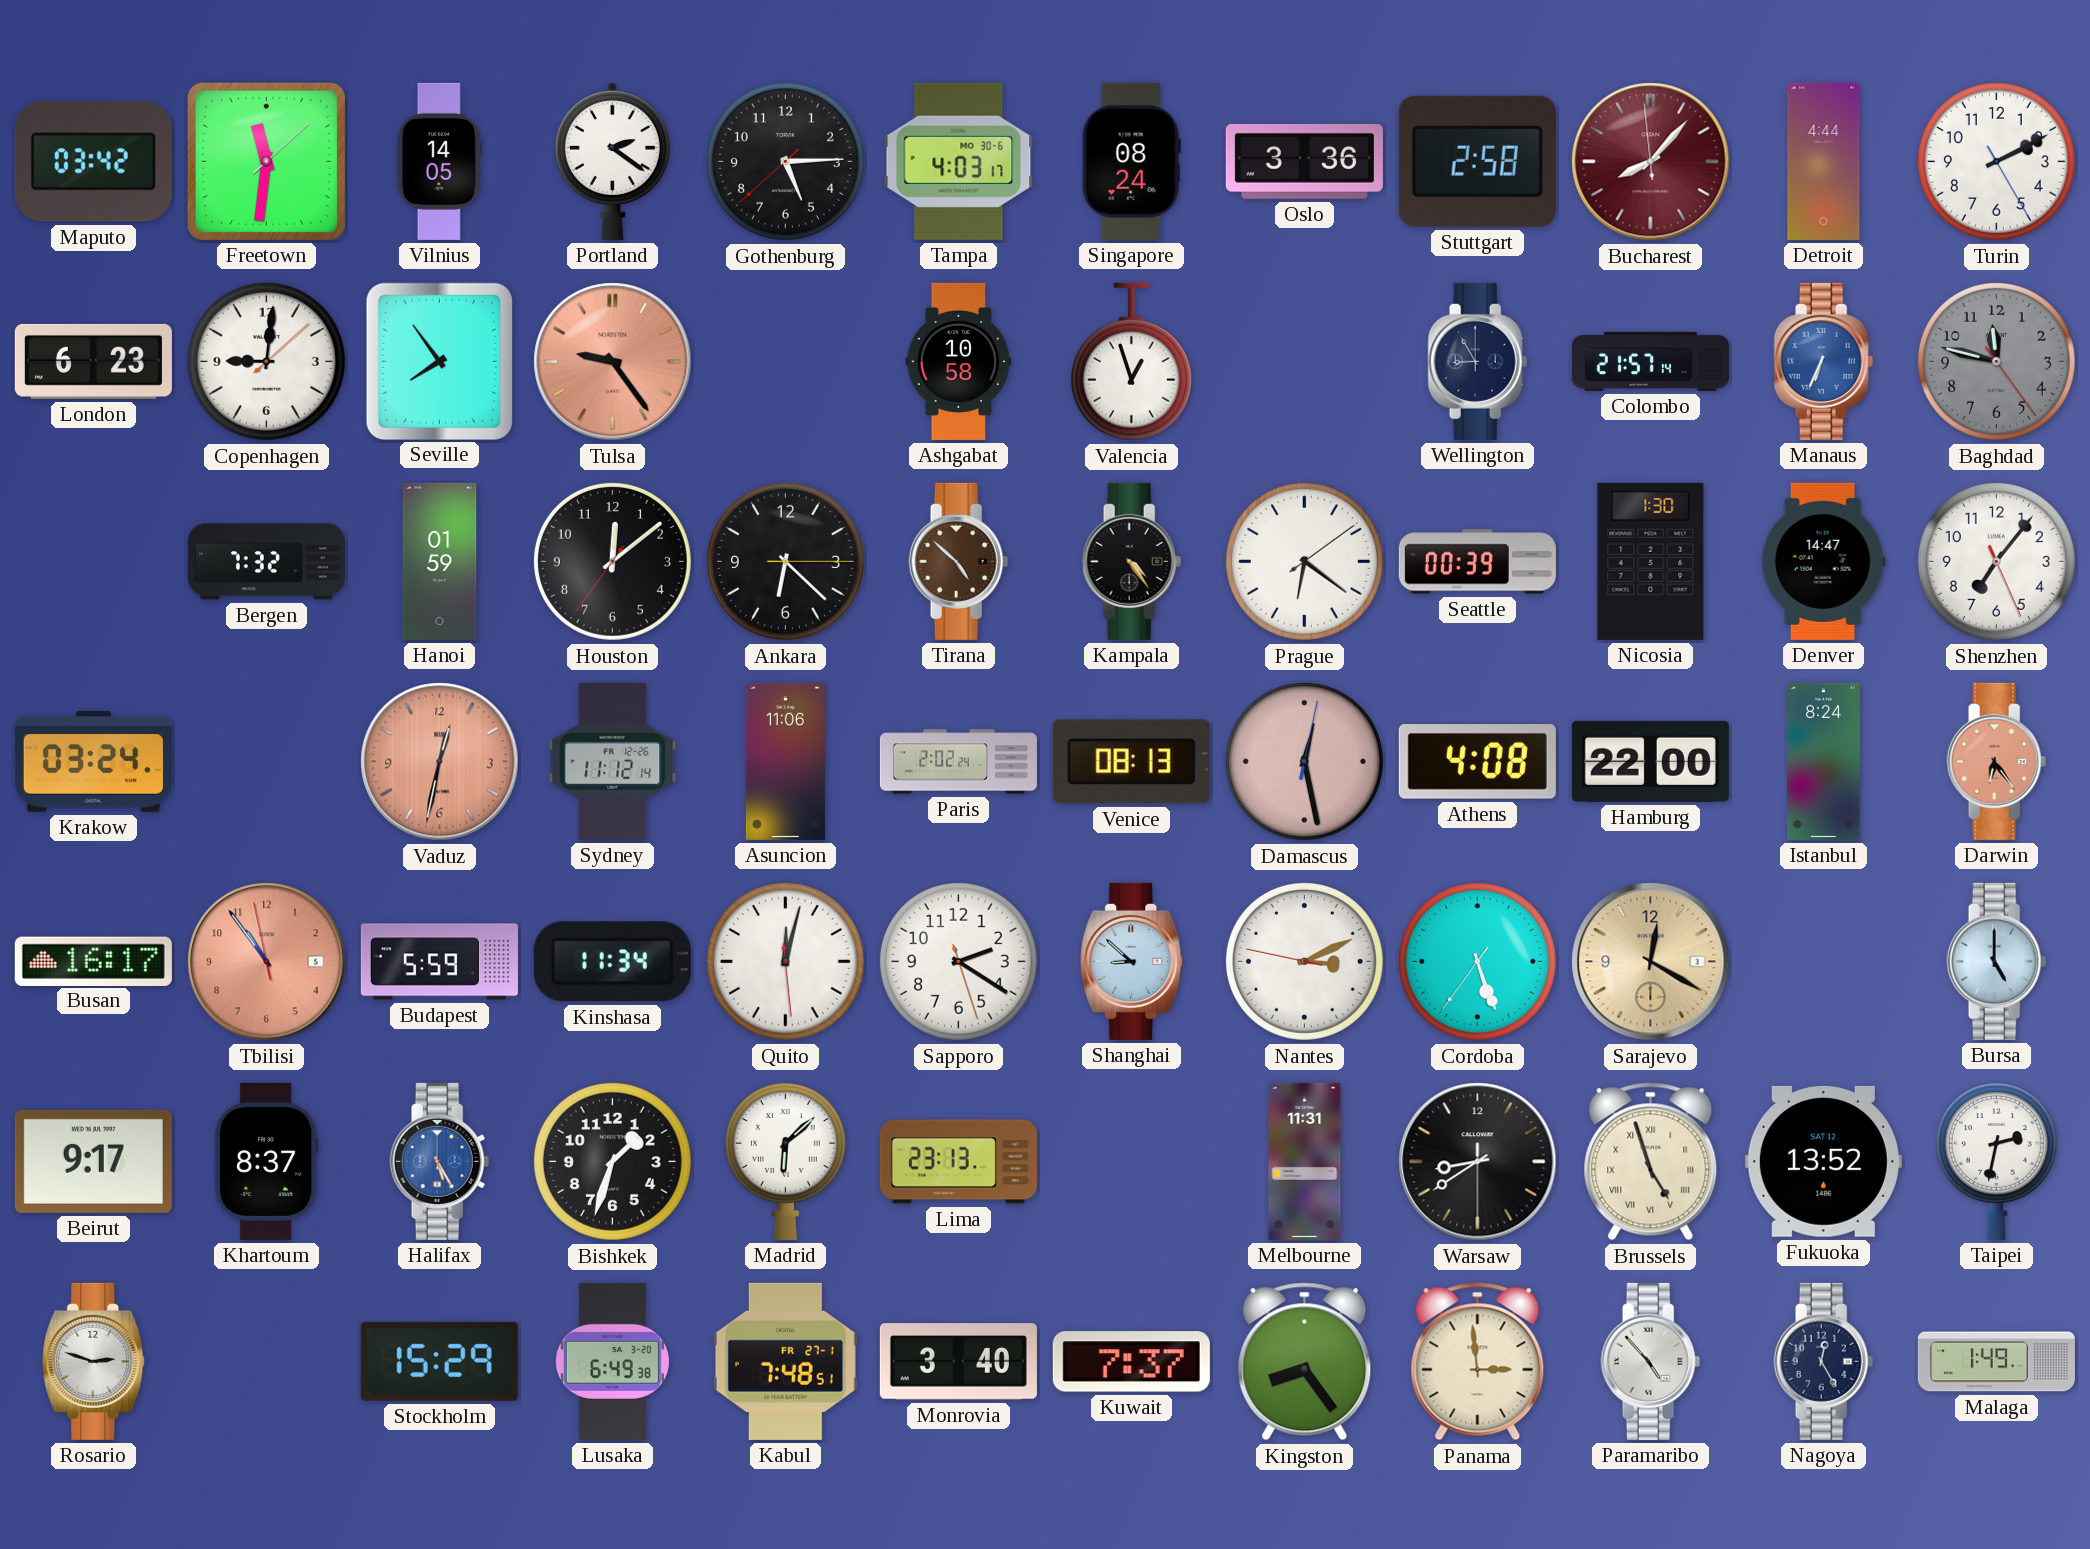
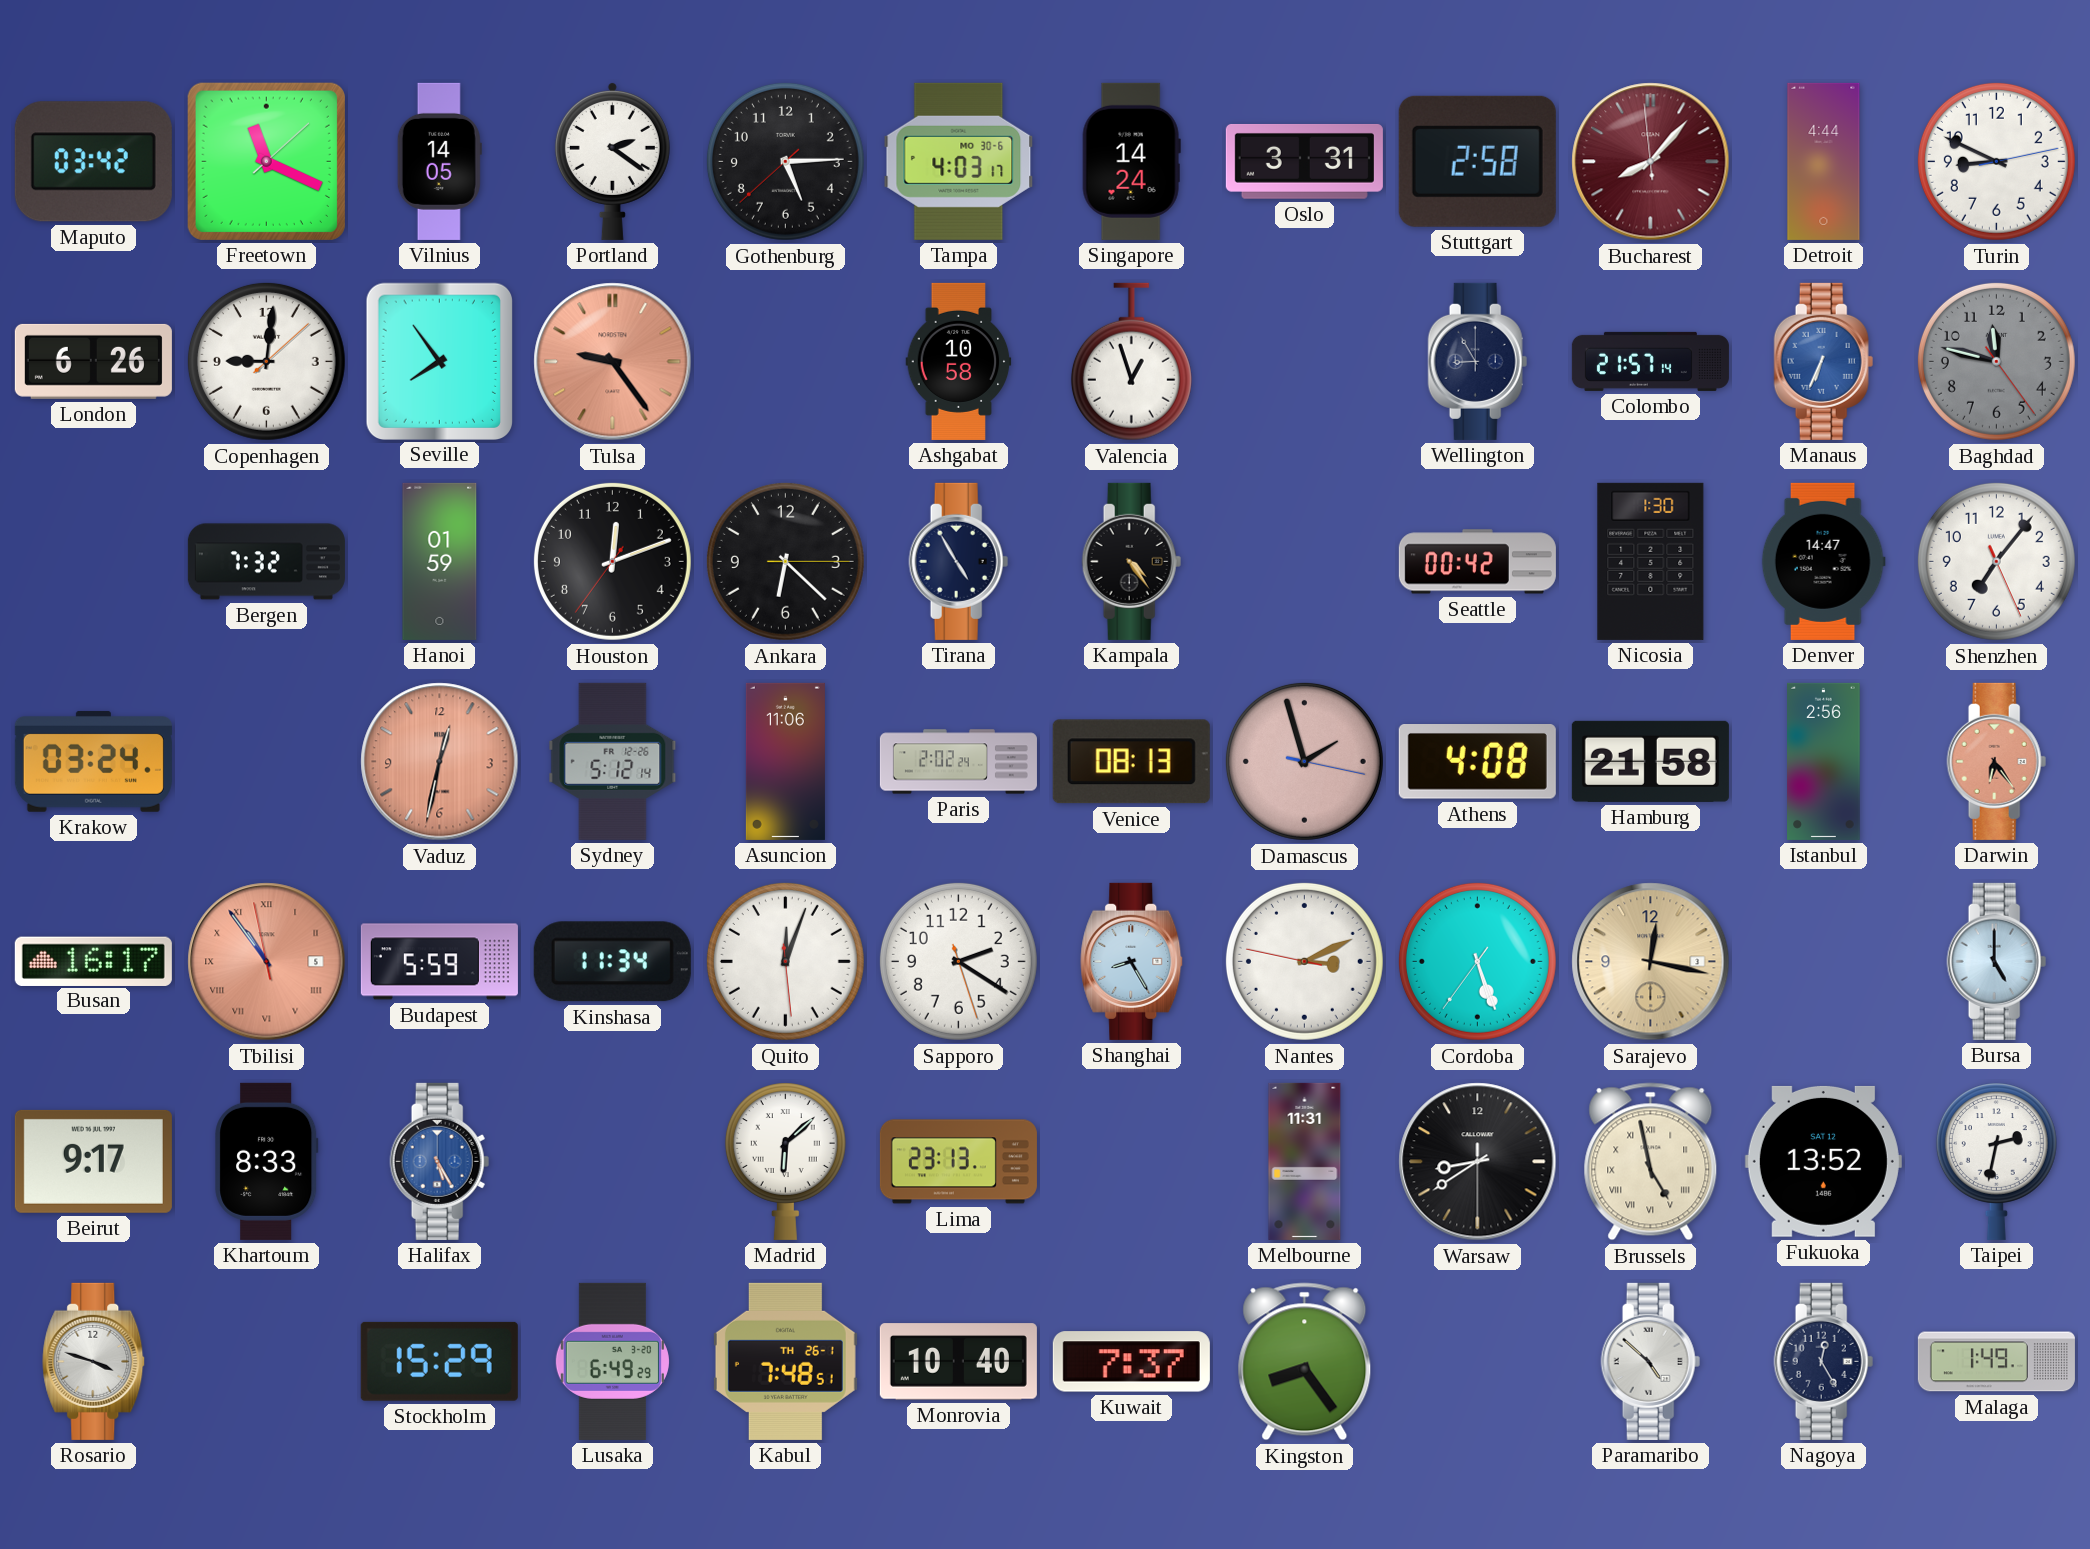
Freetown: 11:31 -> 11:19
Singapore: 08:24 -> 14:24
Oslo: 3:36 -> 3:31
Turin: 2:10 -> 8:49
London: 6:23 -> 6:26
Houston: 12:08 -> 12:11
Tirana: 4:52 -> 4:55
Tirana dial: brown -> navy
Prague: 6:21 -> none
Seattle: 00:39 -> 00:42
Sydney: 11:12 -> 5:12
Damascus: 12:28 -> 1:57
Hamburg: 22:00 -> 21:58
Istanbul: 8:24 -> 2:56
Tbilisi numerals: Arabic -> Roman
Quito: 12:02 -> 12:03
Shanghai: 8:52 -> 8:25
Sarajevo: 12:20 -> 12:17
Khartoum: 8:37 -> 8:33
Bishkek: 1:33 -> none
Brussels: 4:57 -> 4:58
Rosario: 2:48 -> 3:48
Lusaka: 6:49:38 -> 6:49:29
Kabul date: FR 27-1 -> TH 26-1
Monrovia: 3:40 -> 10:40
Panama: 2:59 -> none
Paramaribo: 4:53 -> 4:52
